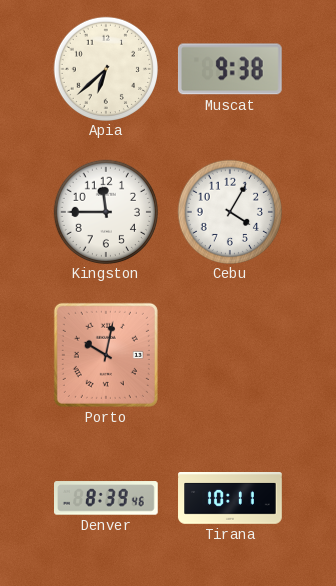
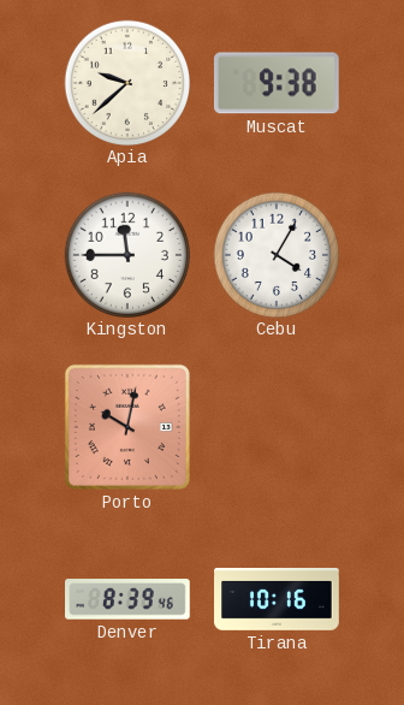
Apia: 6:38 -> 9:38
Tirana: 10:11 -> 10:16
